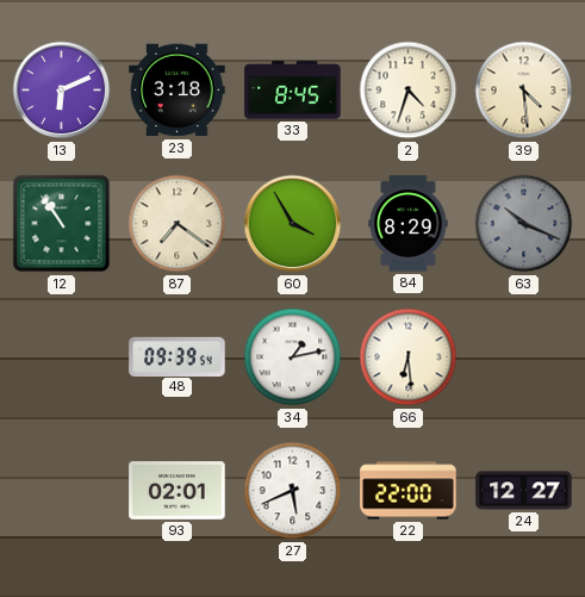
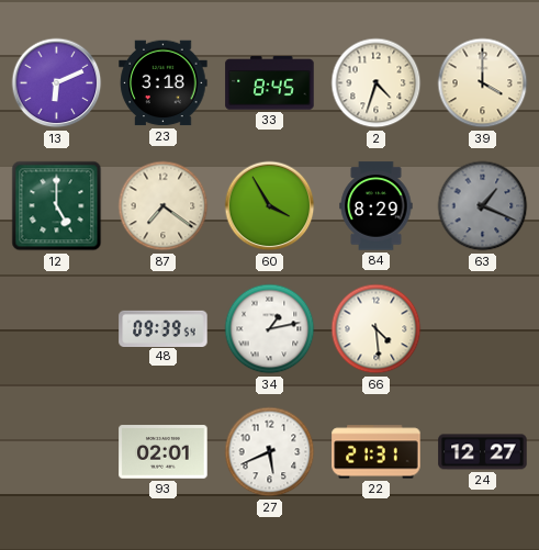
39: 4:29 -> 4:00
12: 10:54 -> 5:00
63: 10:19 -> 1:19
66: 6:29 -> 4:29
22: 22:00 -> 21:31
